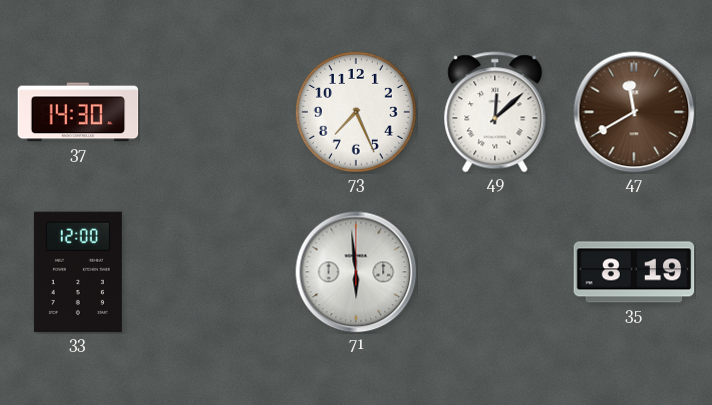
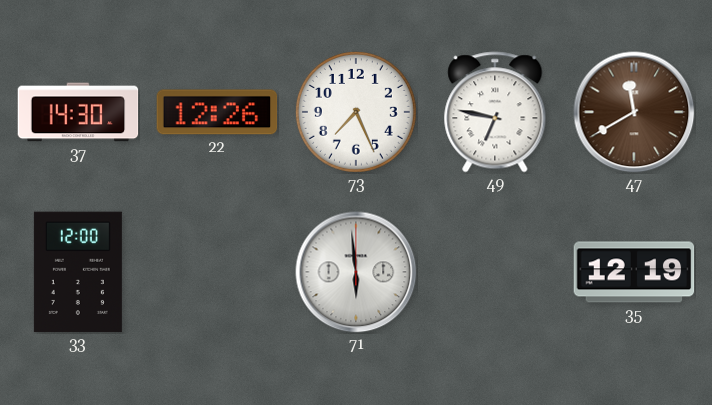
22: none -> 12:26
49: 12:08 -> 6:47
35: 8:19 -> 12:19
